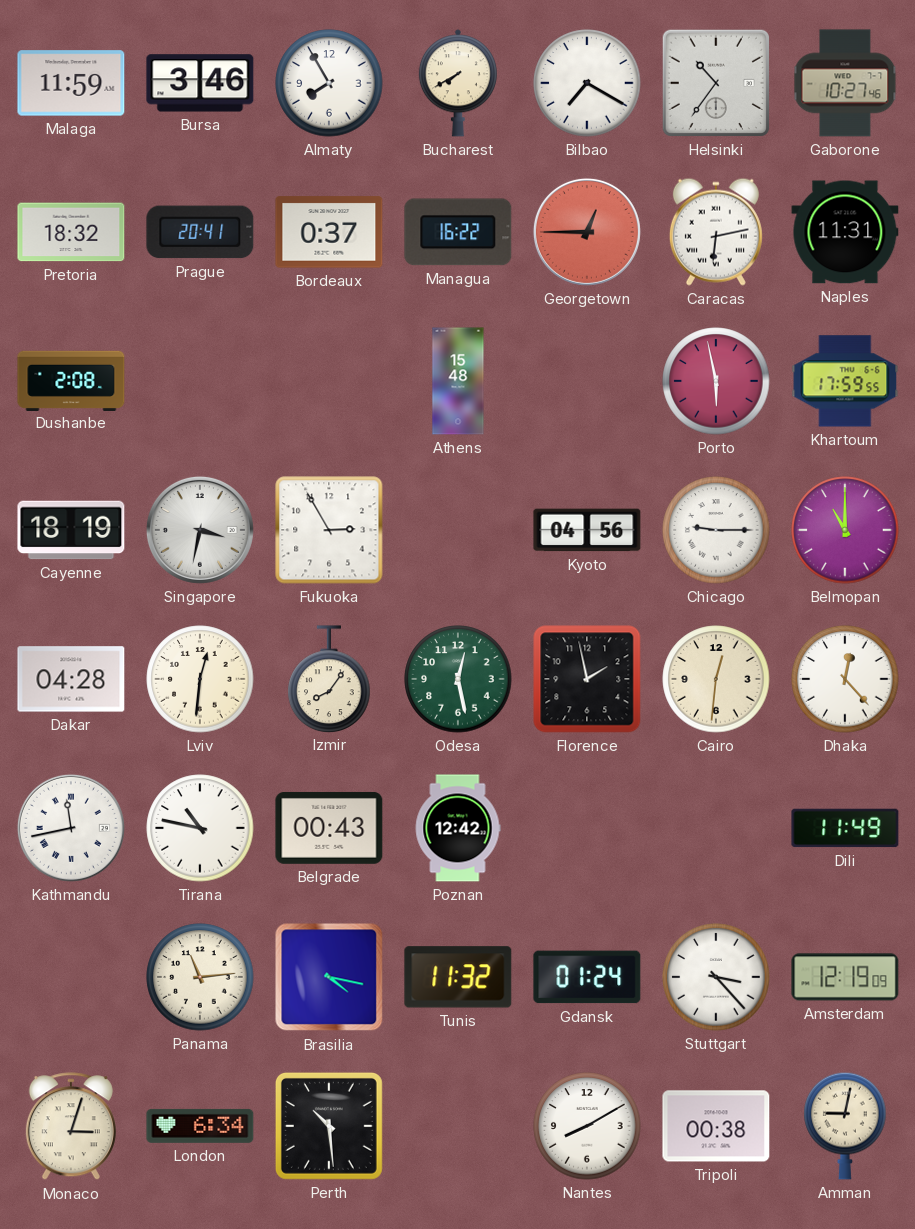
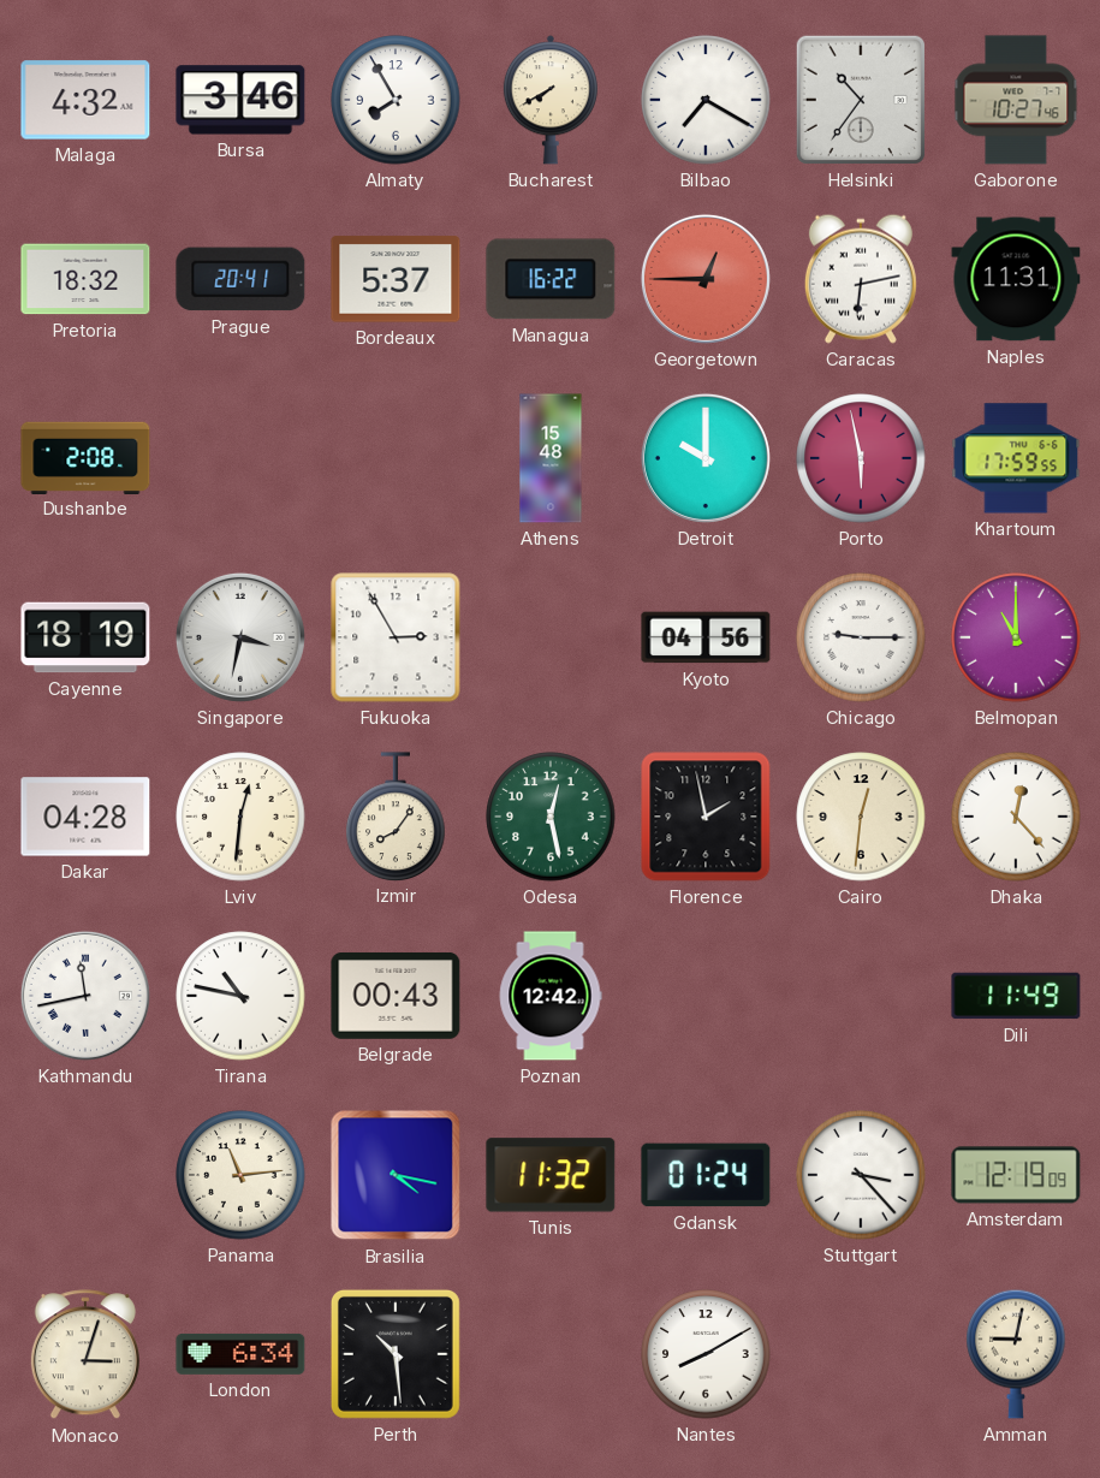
Malaga: 11:59 -> 4:32
Bordeaux: 0:37 -> 5:37
Detroit: none -> 10:00
Tripoli: 00:38 -> none
